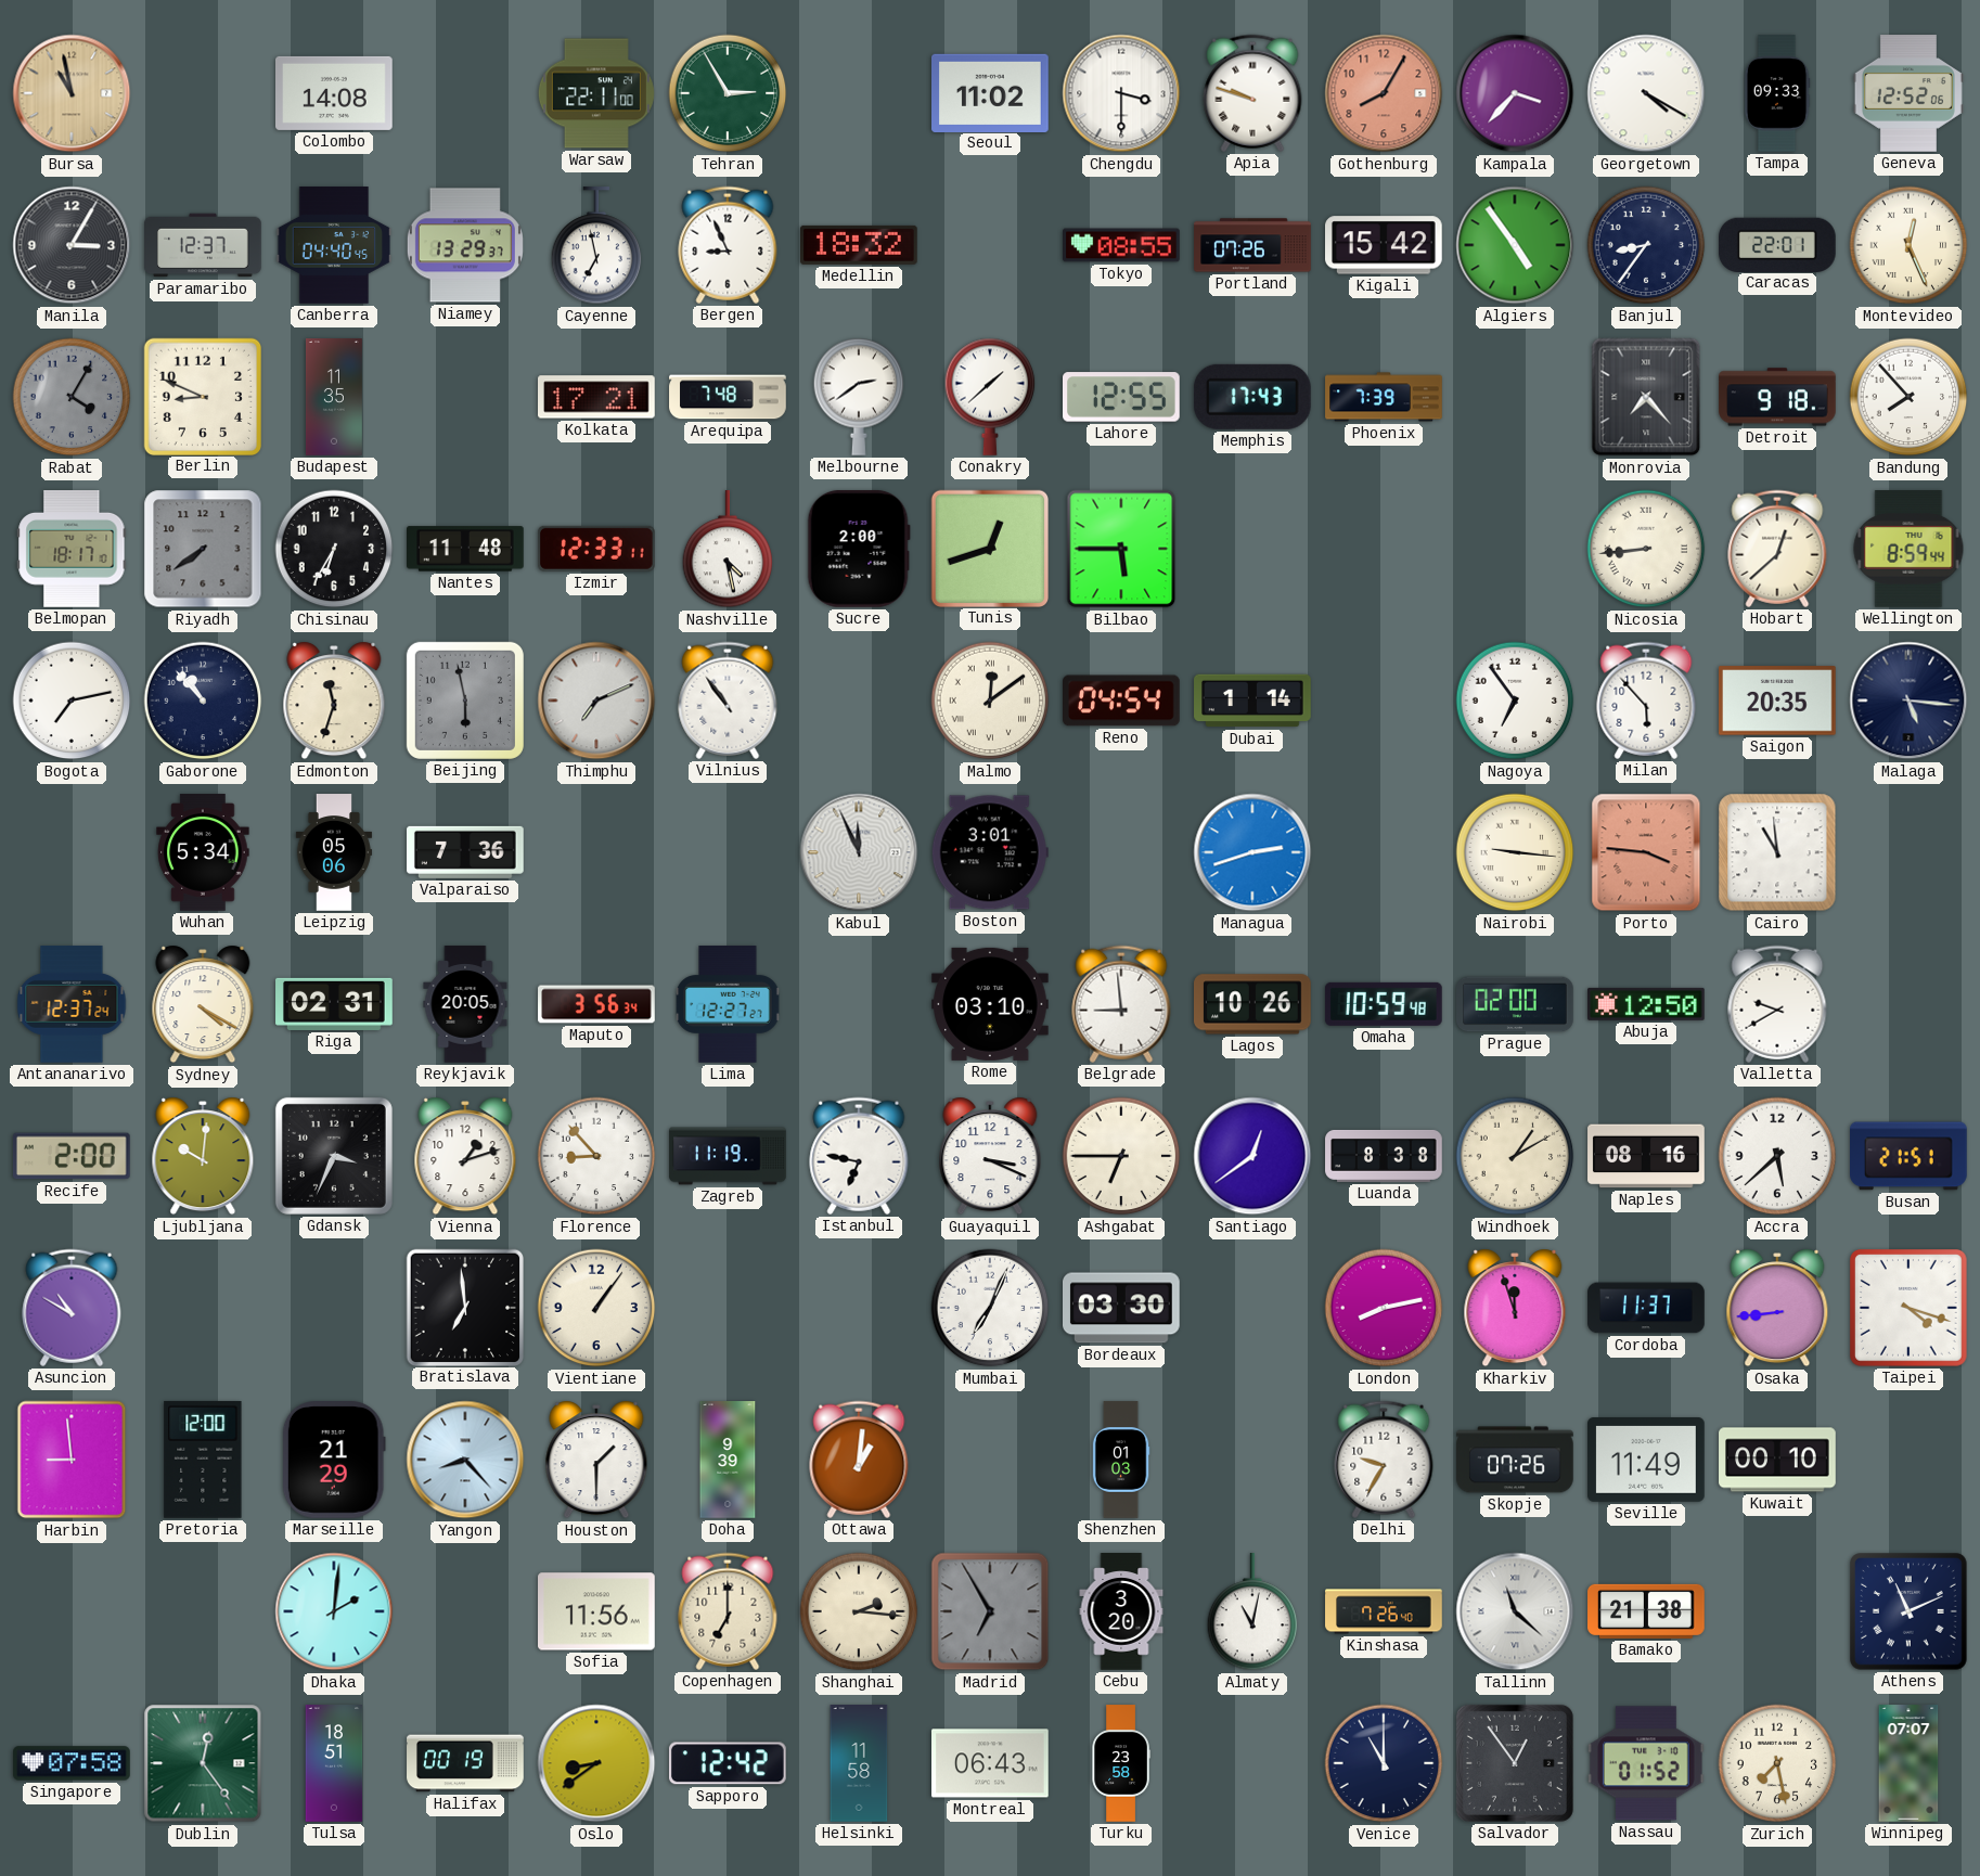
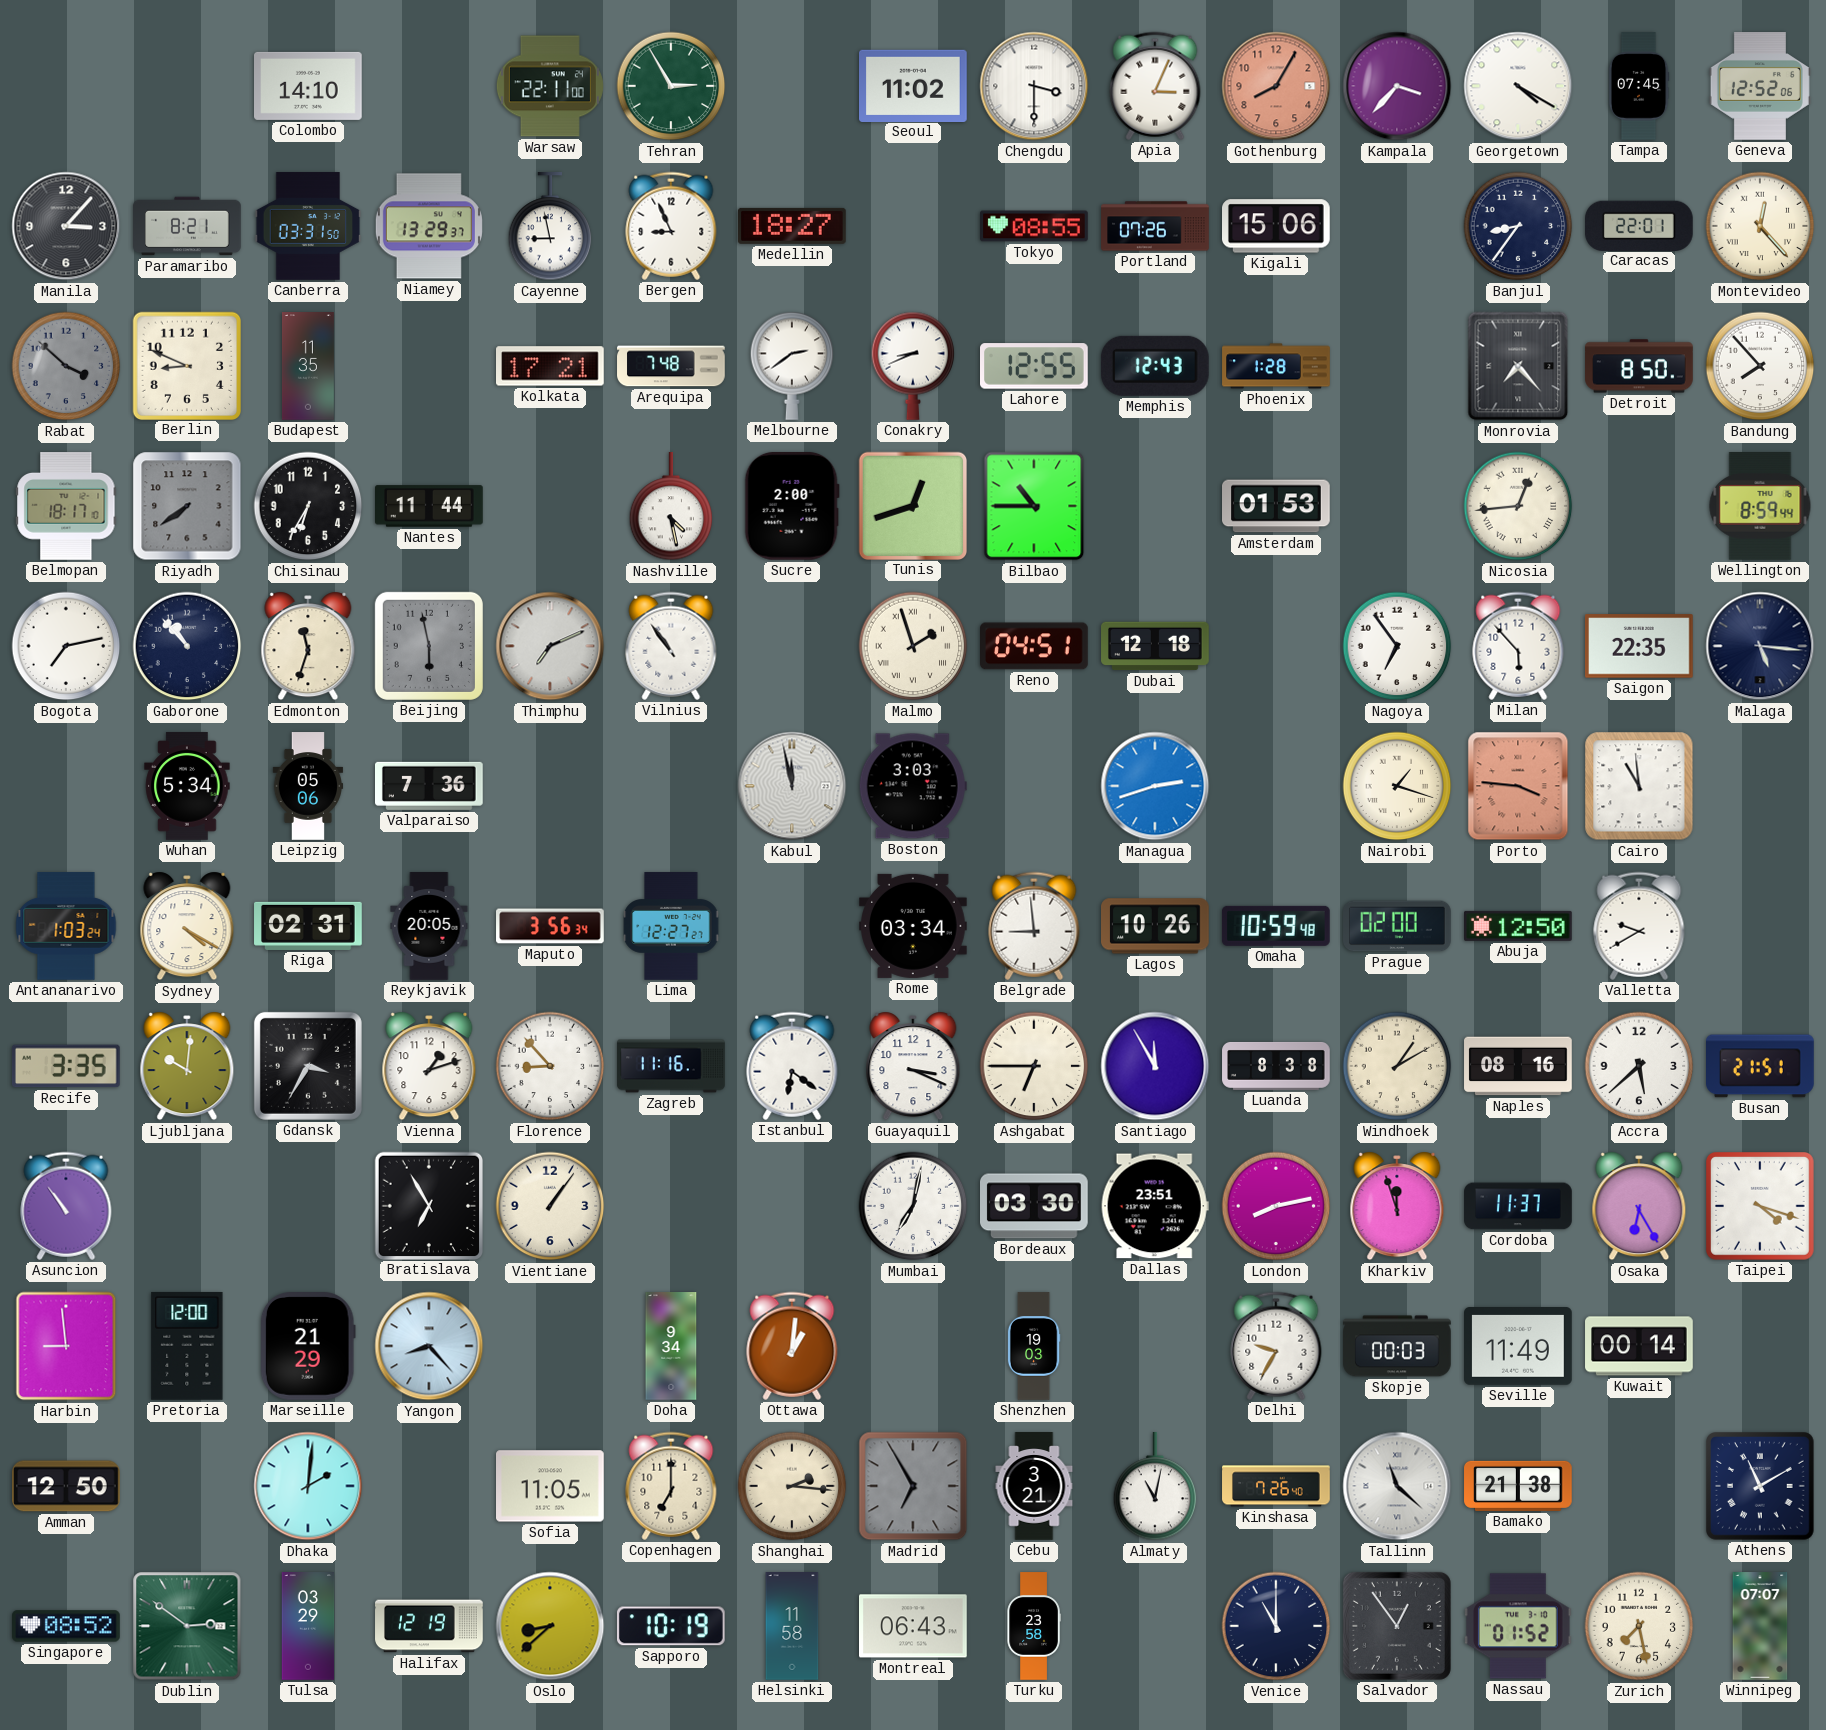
Bursa: 10:58 -> none
Colombo: 14:08 -> 14:10
Apia: 9:48 -> 3:04
Tampa: 09:33 -> 07:45
Manila: 3:05 -> 3:07
Paramaribo: 12:37 -> 8:21
Canberra: 04:40 -> 03:31
Cayenne: 6:58 -> 8:58
Medellin: 18:32 -> 18:27
Kigali: 15:42 -> 15:06
Algiers: 4:54 -> none
Montevideo: 12:26 -> 12:23
Rabat: 4:05 -> 3:52
Conakry: 1:38 -> 8:41
Memphis: 17:43 -> 12:43
Phoenix: 7:39 -> 1:28
Detroit: 9:18 -> 8:50
Nantes: 11:48 -> 11:44
Izmir: 12:33 -> none
Bilbao: 5:45 -> 10:45
Amsterdam: none -> 01:53
Nicosia: 8:44 -> 12:44
Hobart: 12:38 -> none
Malmo: 12:09 -> 1:57
Reno: 04:54 -> 04:51
Dubai: 1:14 -> 12:18
Saigon: 20:35 -> 22:35
Kabul: 11:56 -> 11:58
Boston: 3:01 -> 3:03
Nairobi: 9:16 -> 1:18
Antananarivo: 12:37 -> 1:03
Rome: 03:10 -> 03:34
Recife: 2:00 -> 3:35
Gdansk: 3:34 -> 3:35
Zagreb: 11:19 -> 11:16
Istanbul: 6:47 -> 6:21
Santiago: 12:39 -> 11:55
Asuncion: 10:50 -> 10:54
Bratislava: 6:59 -> 6:55
Mumbai: 7:04 -> 7:02
Dallas: none -> 23:51
Osaka: 8:44 -> 6:25
Houston: 1:30 -> none
Doha: 9:39 -> 9:34
Shenzhen: 01:03 -> 19:03
Skopje: 07:26 -> 00:03
Kuwait: 00:10 -> 00:14
Amman: none -> 12:50
Sofia: 11:56 -> 11:05
Cebu: 3:20 -> 3:21
Athens: 11:11 -> 11:10
Singapore: 07:58 -> 08:52
Dublin: 12:24 -> 2:51
Tulsa: 18:51 -> 03:29
Halifax: 00:19 -> 12:19
Oslo: 8:39 -> 8:38
Sapporo: 12:42 -> 10:19
